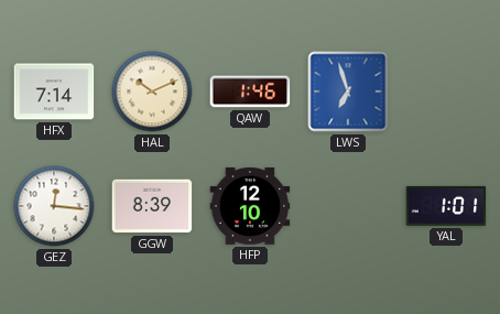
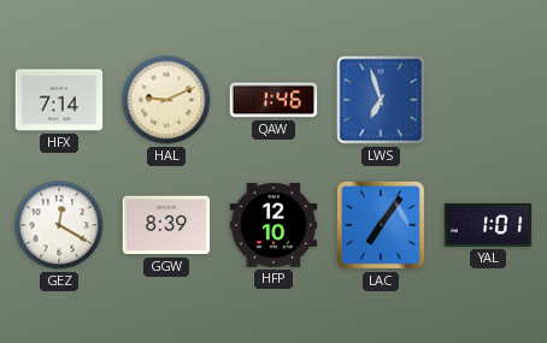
HAL: 10:11 -> 9:11
GEZ: 12:16 -> 12:20
LAC: none -> 7:06
